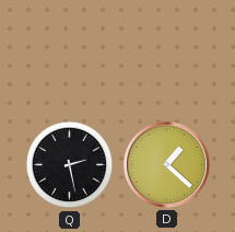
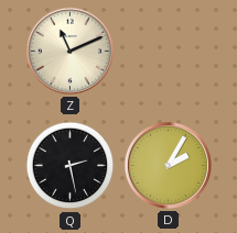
Z: none -> 11:11
D: 1:22 -> 2:05
